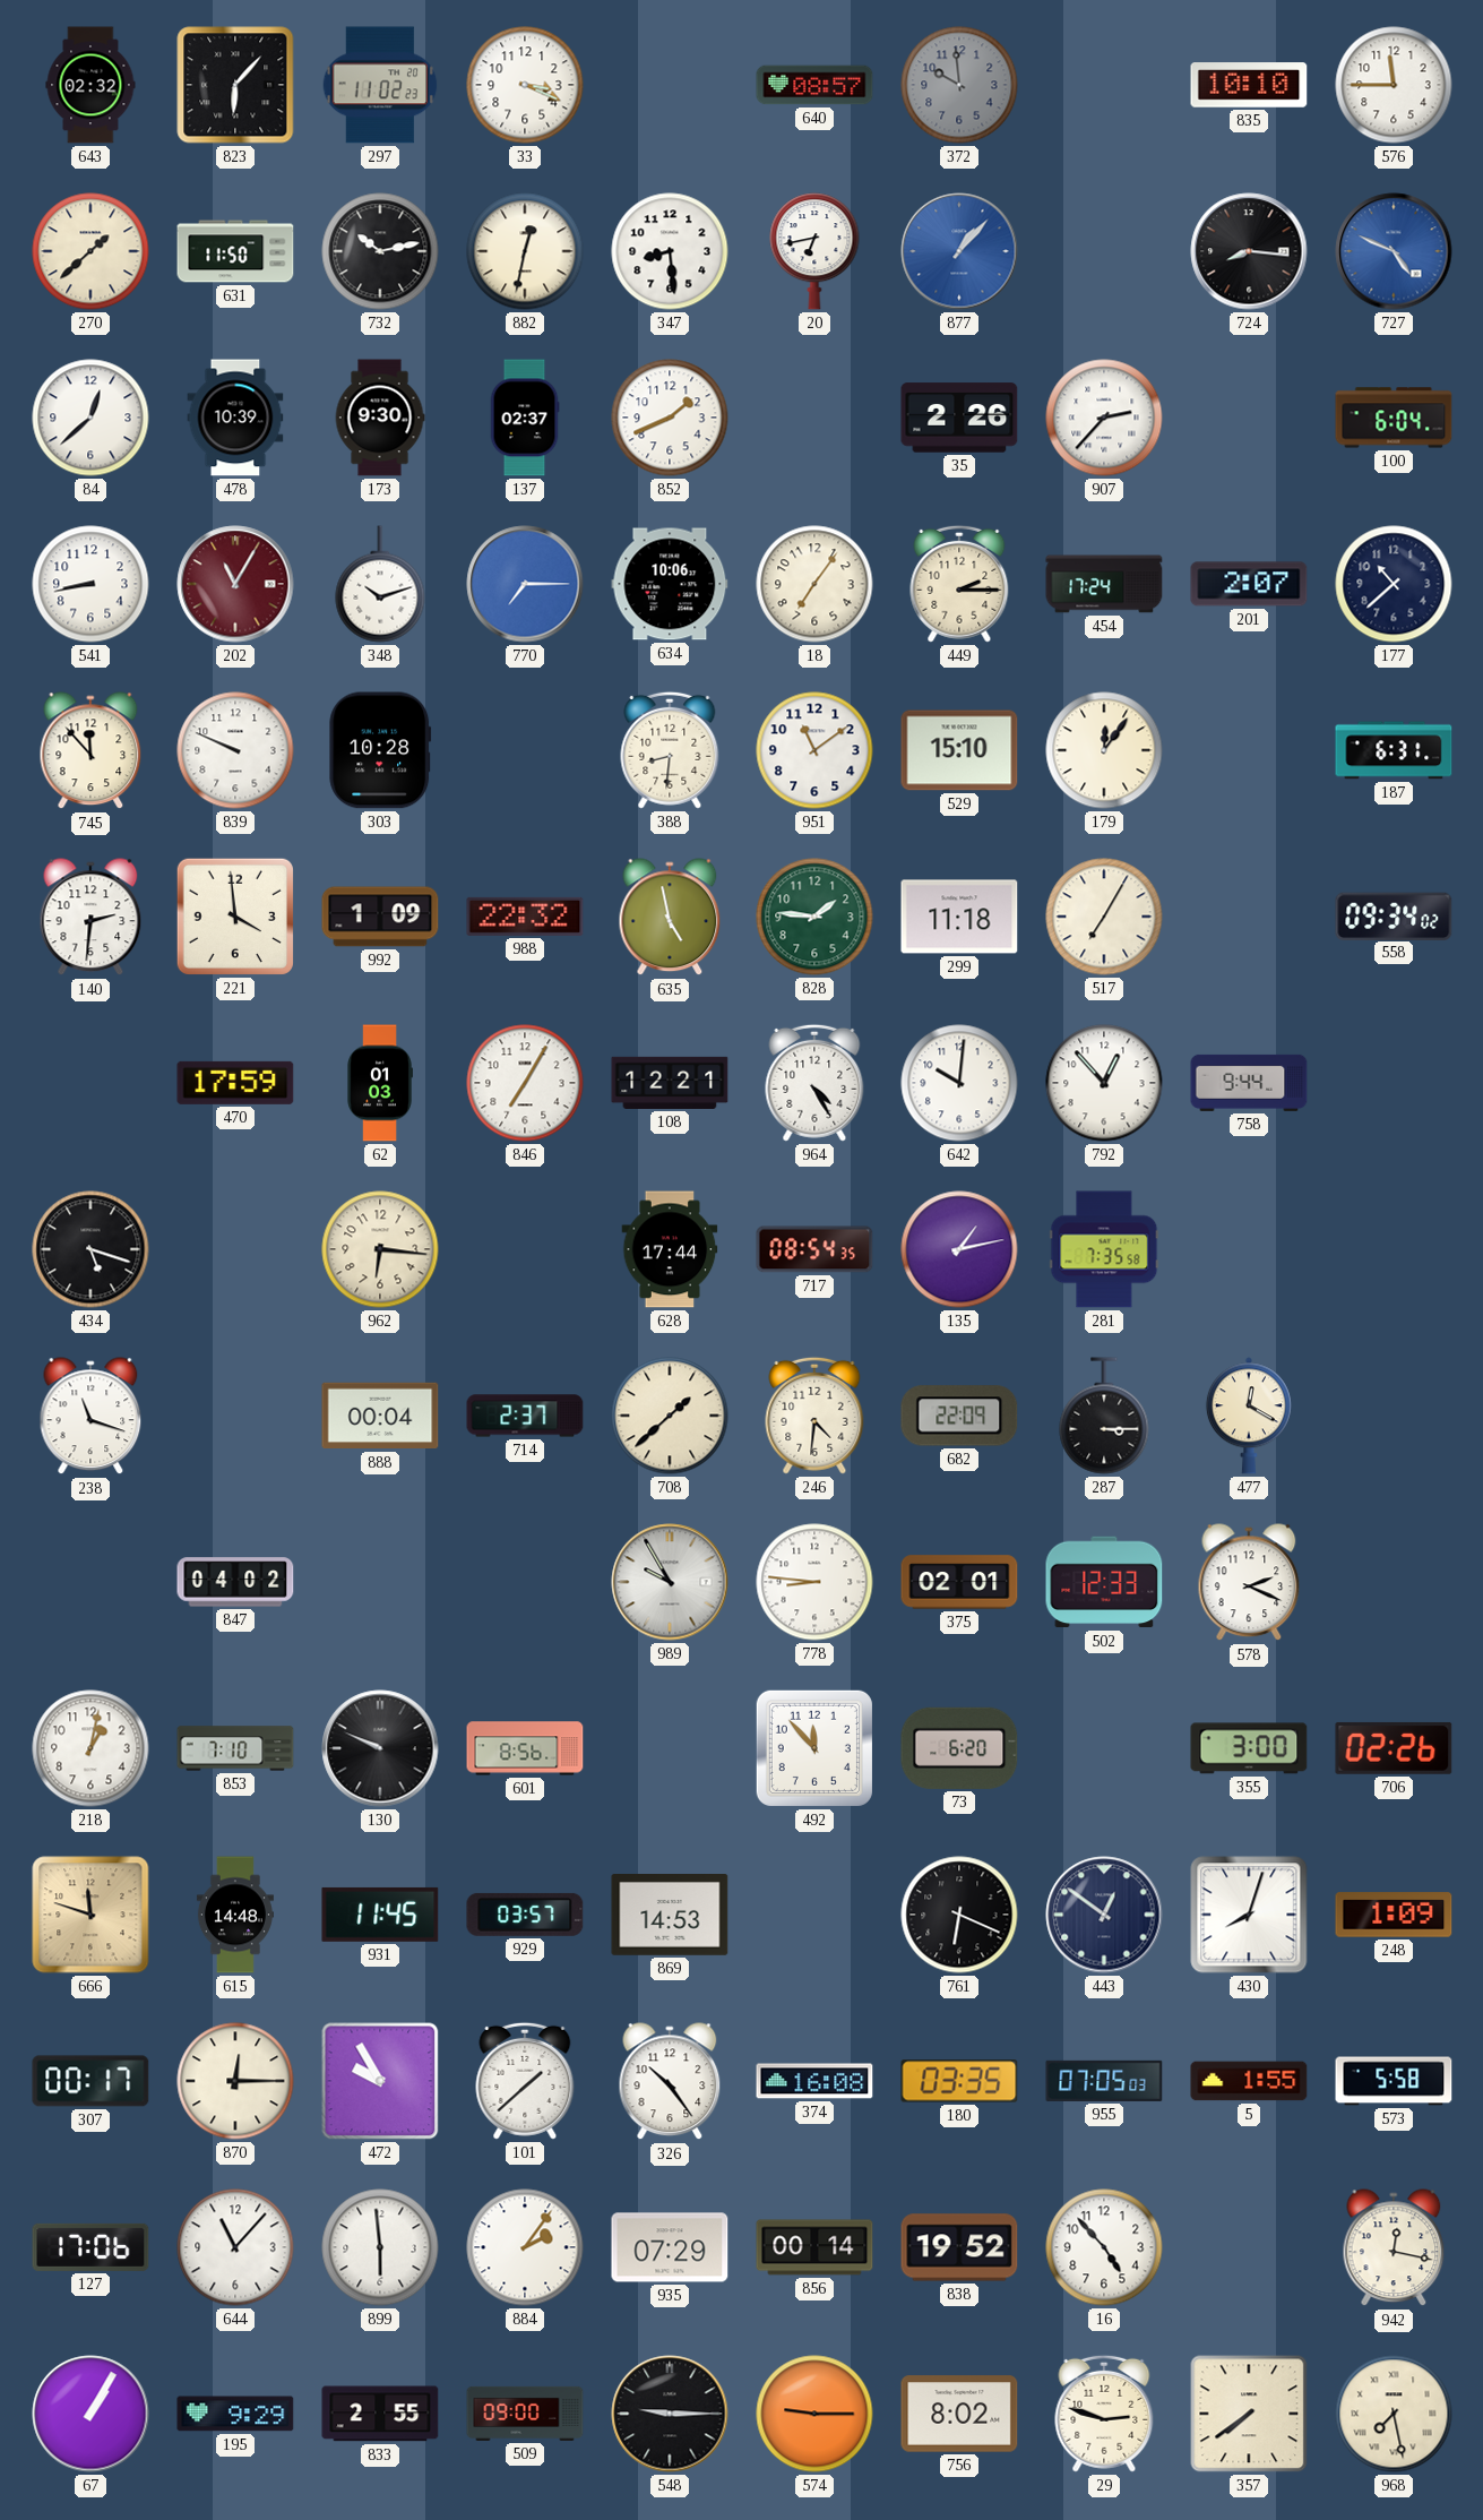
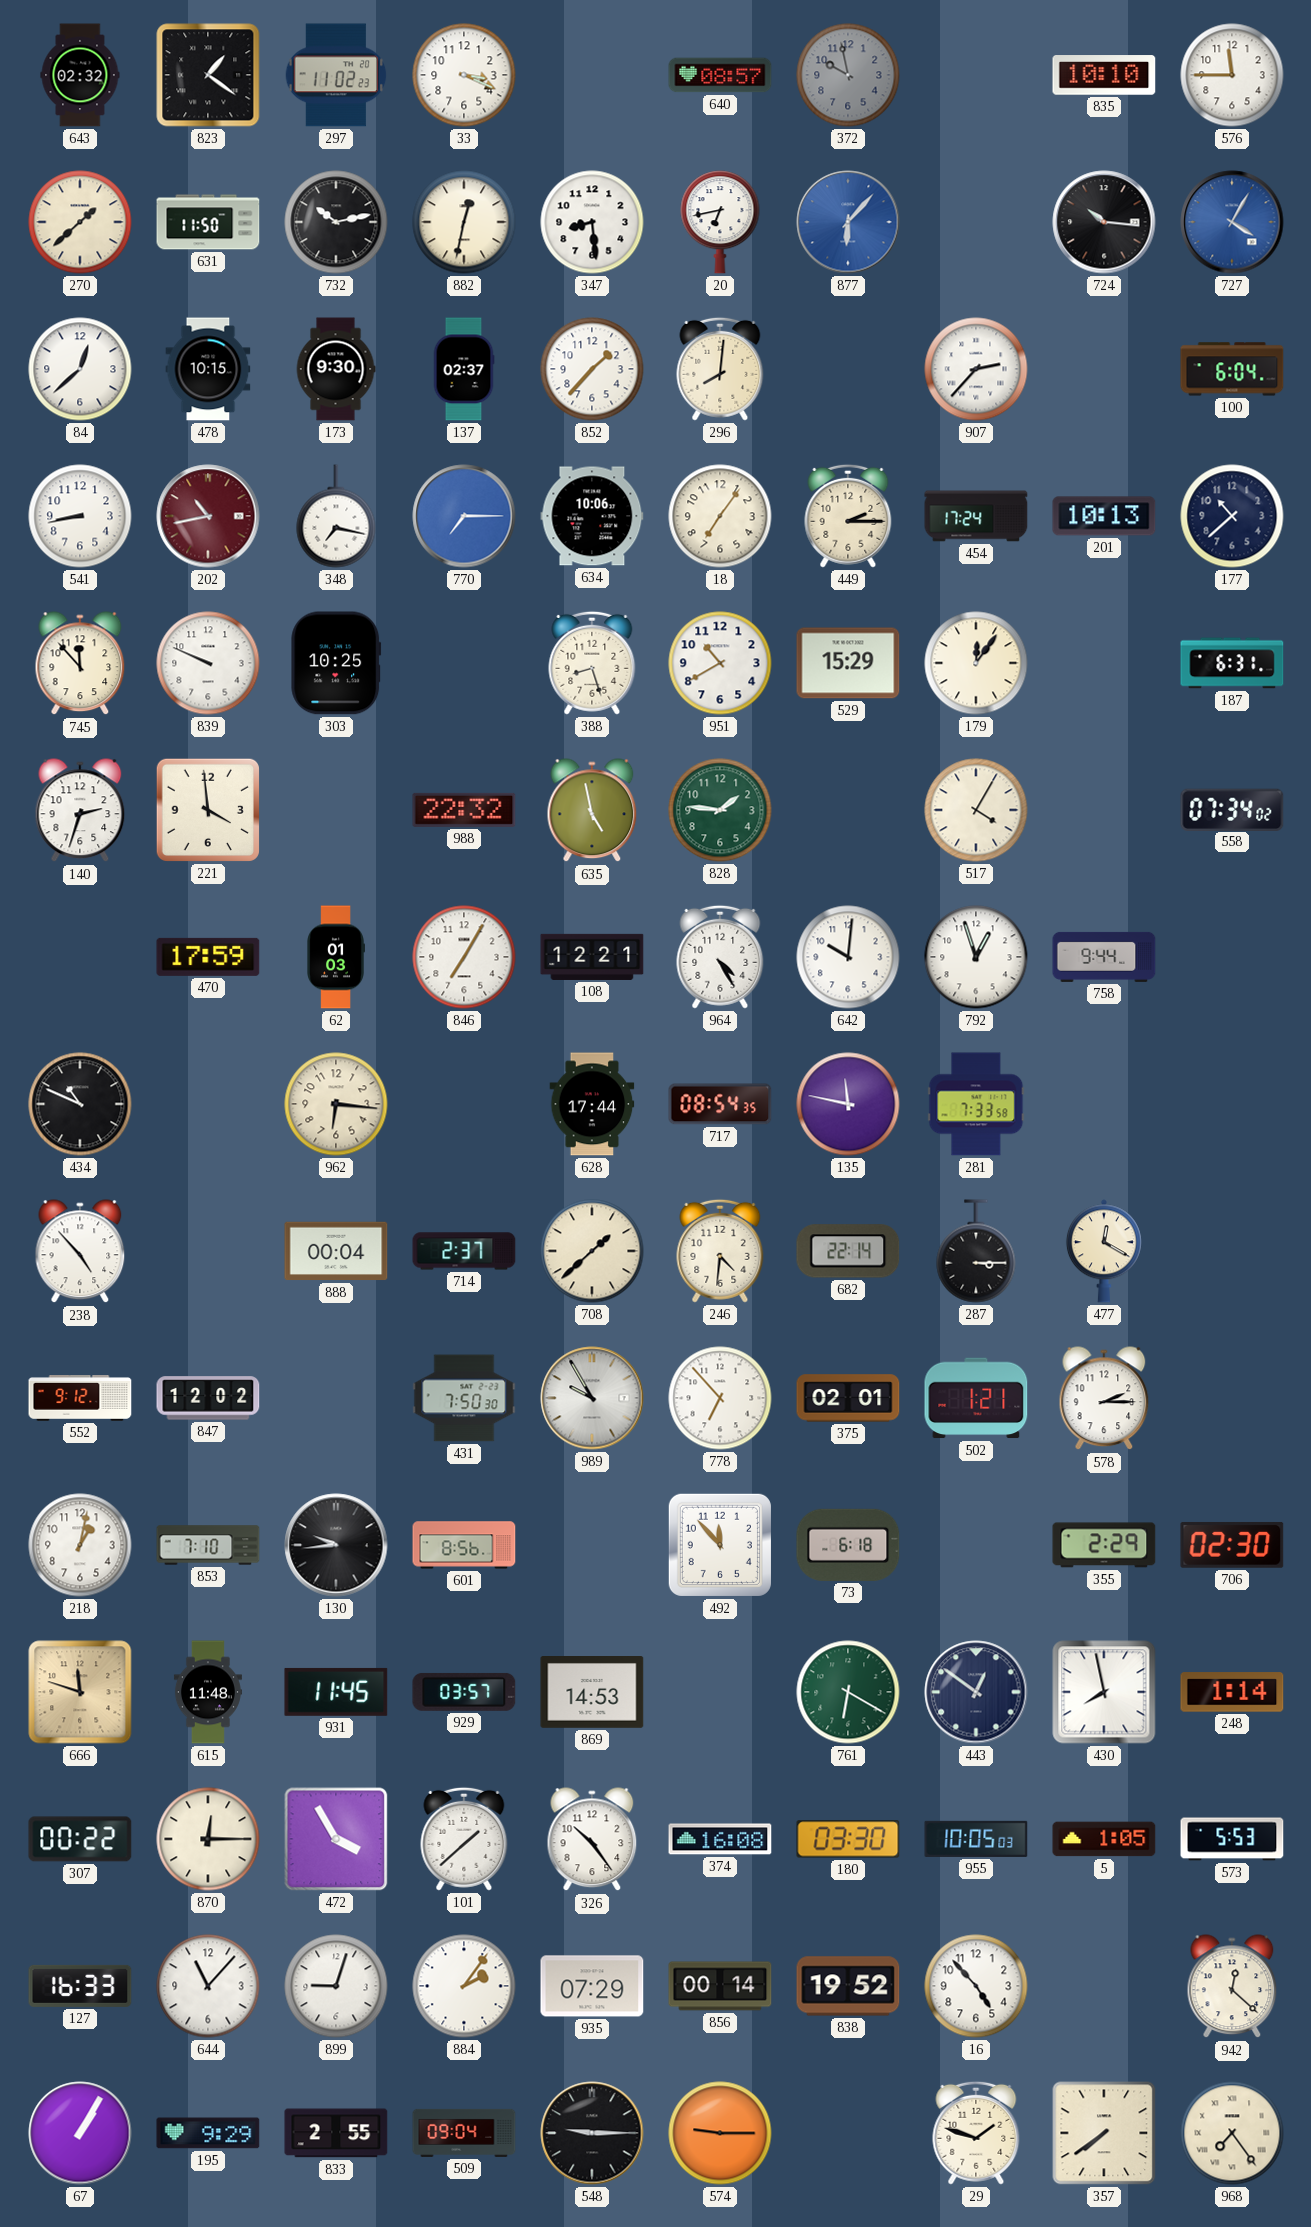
823: 6:07 -> 1:21
372: 9:59 -> 9:58
877: 1:07 -> 6:07
724: 8:16 -> 10:16
727: 4:49 -> 4:05
478: 10:39 -> 10:15
852: 1:41 -> 1:37
296: none -> 8:01
35: 2:26 -> none
202: 11:05 -> 10:43
348: 10:12 -> 7:17
201: 2:07 -> 10:13
303: 10:28 -> 10:25
388: 8:31 -> 8:27
951: 11:09 -> 10:40
529: 15:10 -> 15:29
140: 2:31 -> 2:33
992: 1:09 -> none
299: 11:18 -> none
517: 7:05 -> 4:05
558: 09:34 -> 07:34
792: 12:53 -> 12:57
434: 5:18 -> 10:49
135: 1:13 -> 11:47
281: 7:35 -> 7:33
238: 11:18 -> 4:53
682: 22:09 -> 22:14
552: none -> 9:12
847: 04:02 -> 12:02
431: none -> 7:50
778: 8:46 -> 6:53
502: 12:33 -> 1:21
578: 2:19 -> 2:15
130: 9:49 -> 9:44
73: 6:20 -> 6:18
355: 3:00 -> 2:29
706: 02:26 -> 02:30
615: 14:48 -> 11:48
761: 6:19 -> 6:20
761 dial: black -> green
430: 8:03 -> 7:58
248: 1:09 -> 1:14
307: 00:17 -> 00:22
472: 9:55 -> 3:55
180: 03:35 -> 03:30
955: 07:05 -> 10:05
5: 1:55 -> 1:05
573: 5:58 -> 5:53
127: 17:06 -> 16:33
899: 5:59 -> 9:03
942: 12:17 -> 12:22
509: 09:00 -> 09:04
756: 8:02 -> none
29: 2:48 -> 1:48
968: 7:28 -> 7:24
